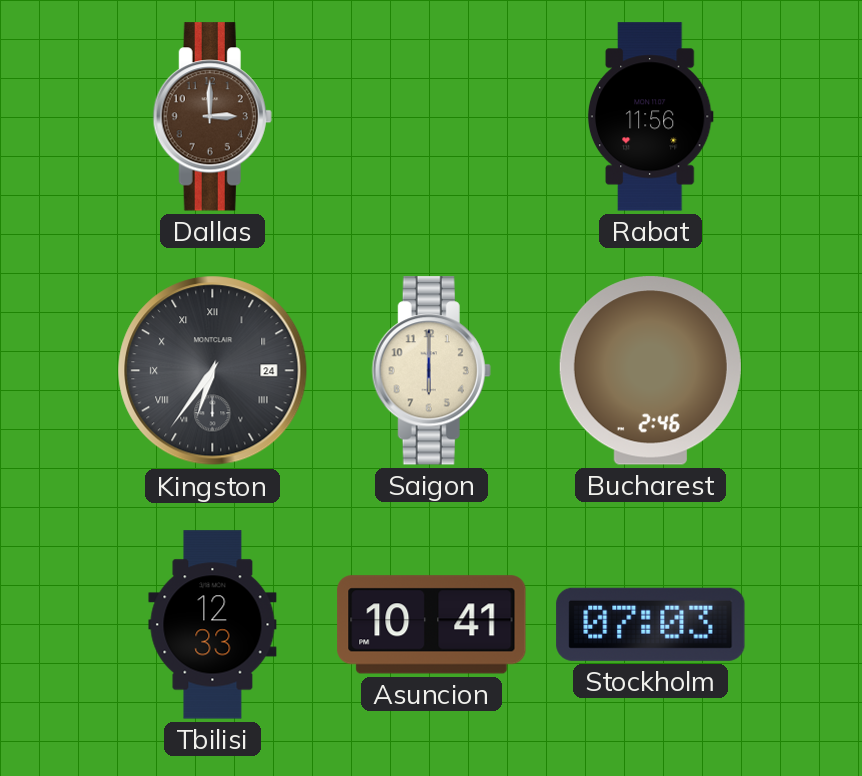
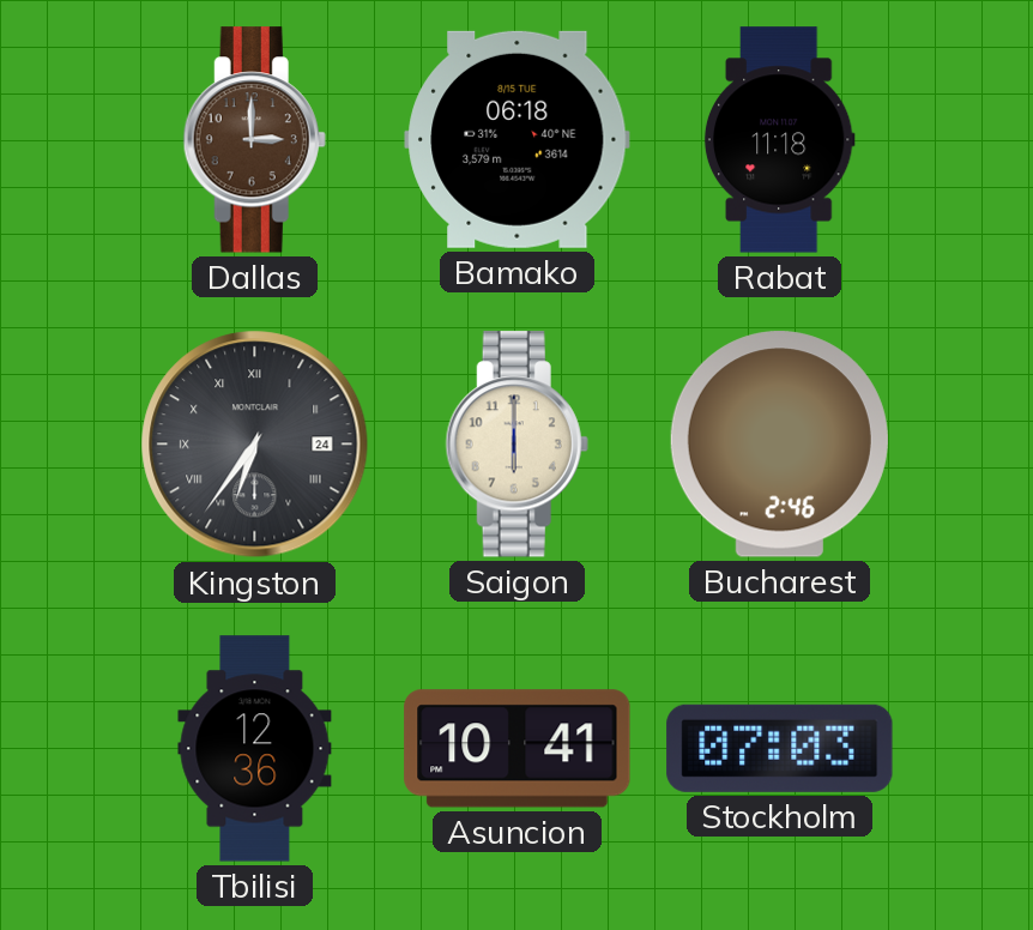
Bamako: none -> 06:18
Rabat: 11:56 -> 11:18
Tbilisi: 12:33 -> 12:36
